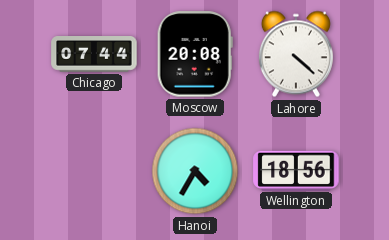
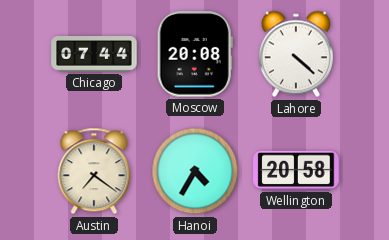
Austin: none -> 7:21
Wellington: 18:56 -> 20:58
